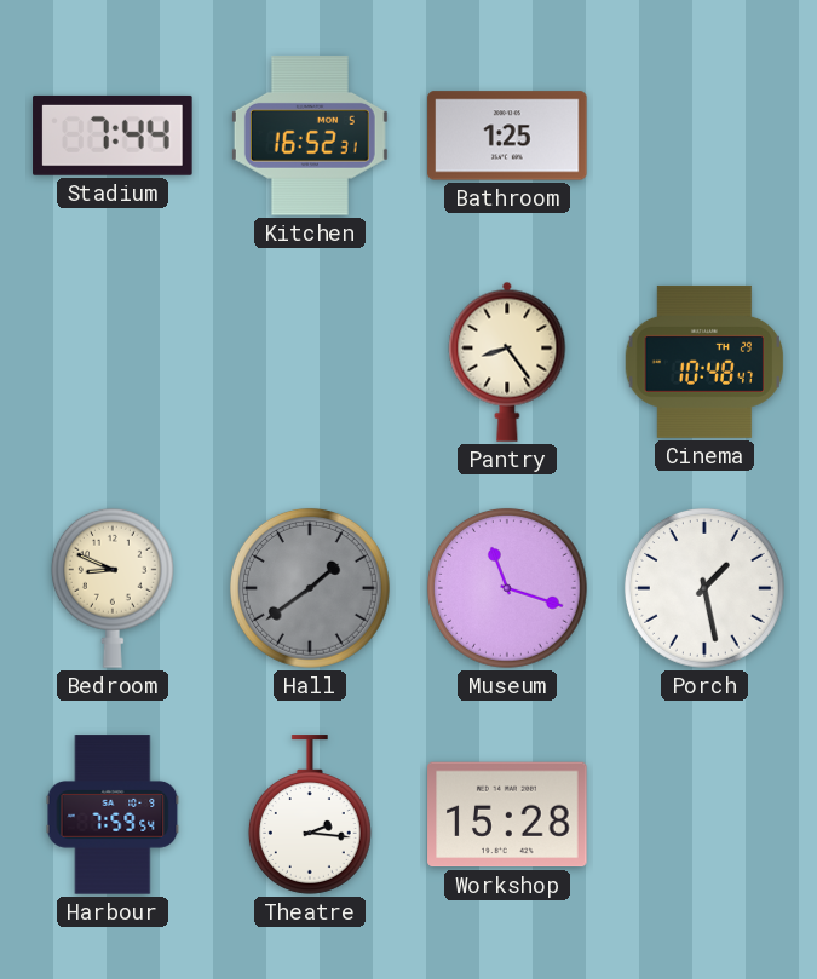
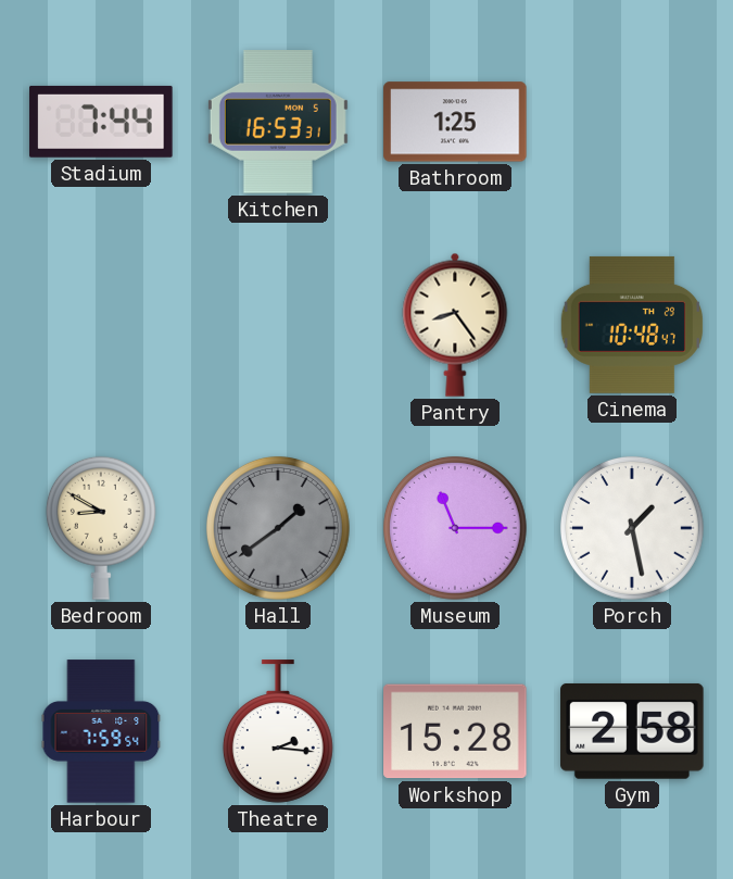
Kitchen: 16:52 -> 16:53
Bedroom: 8:49 -> 8:50
Museum: 11:18 -> 11:15
Gym: none -> 2:58
